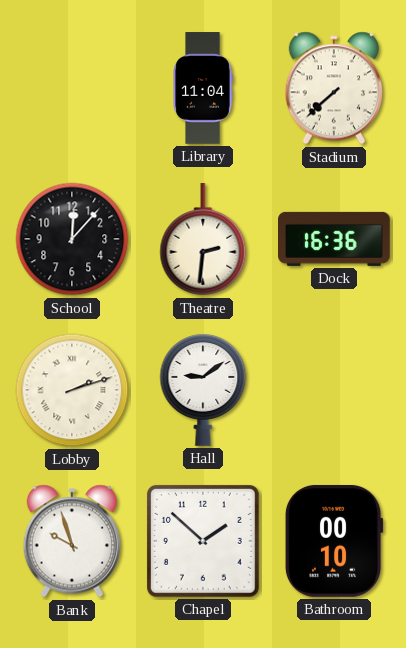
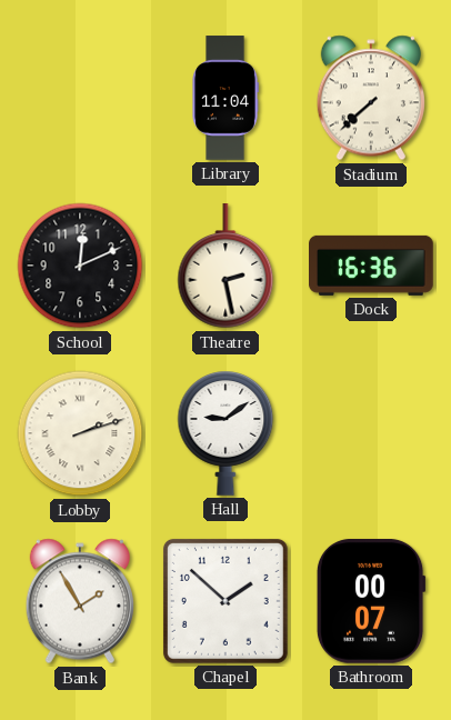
School: 12:07 -> 12:11
Theatre: 2:31 -> 2:28
Bank: 9:57 -> 1:55
Bathroom: 00:10 -> 00:07
